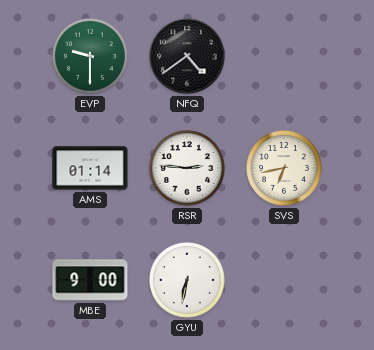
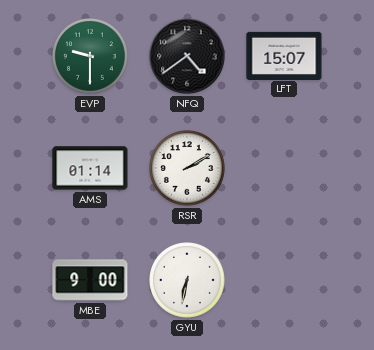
LFT: none -> 15:07
RSR: 2:46 -> 2:10
SVS: 6:43 -> none
